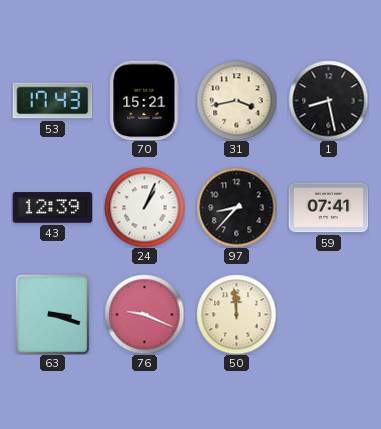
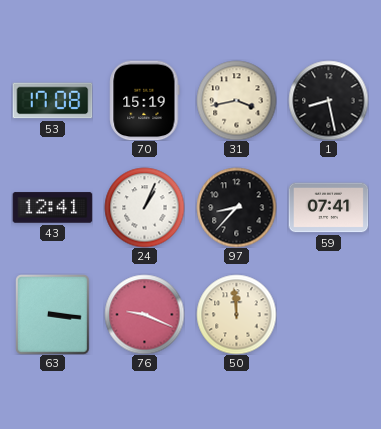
53: 17:43 -> 17:08
70: 15:21 -> 15:19
43: 12:39 -> 12:41
63: 3:18 -> 3:16
